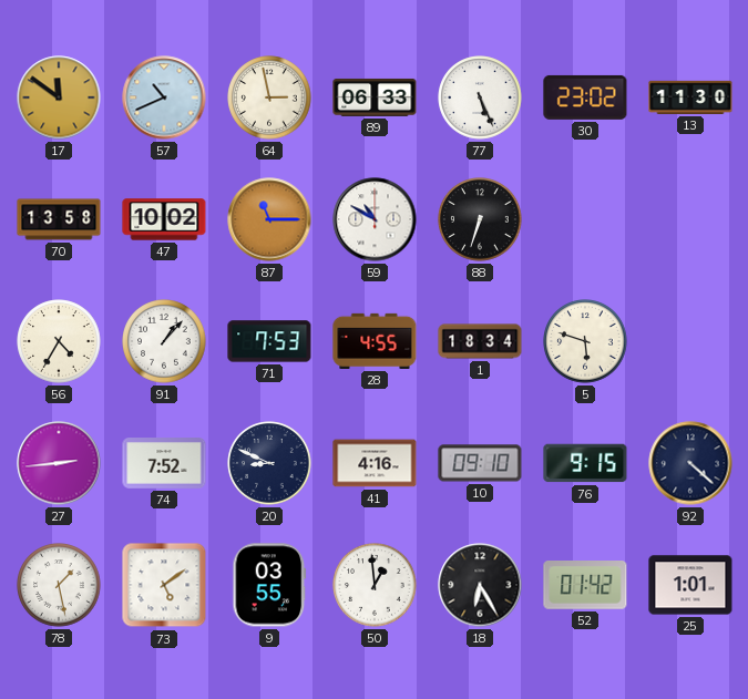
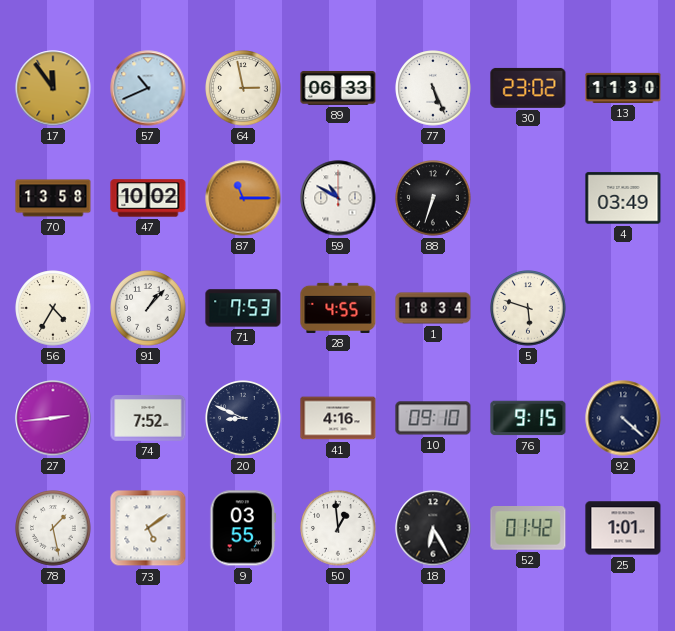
17: 11:51 -> 11:54
4: none -> 03:49
